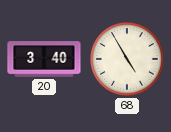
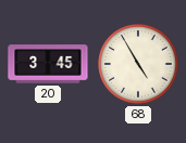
20: 3:40 -> 3:45
